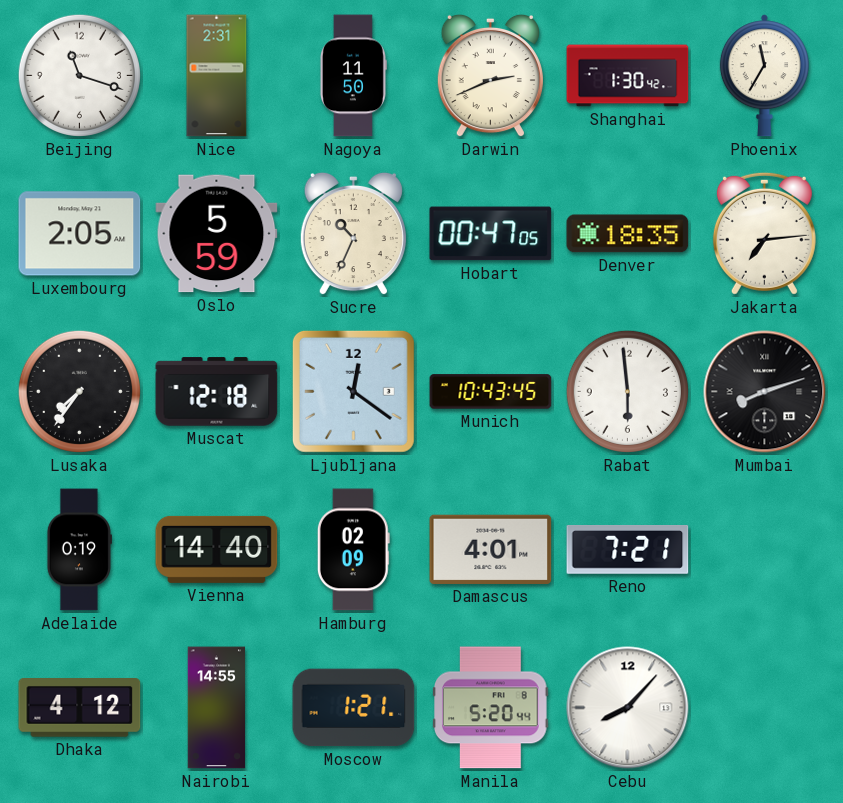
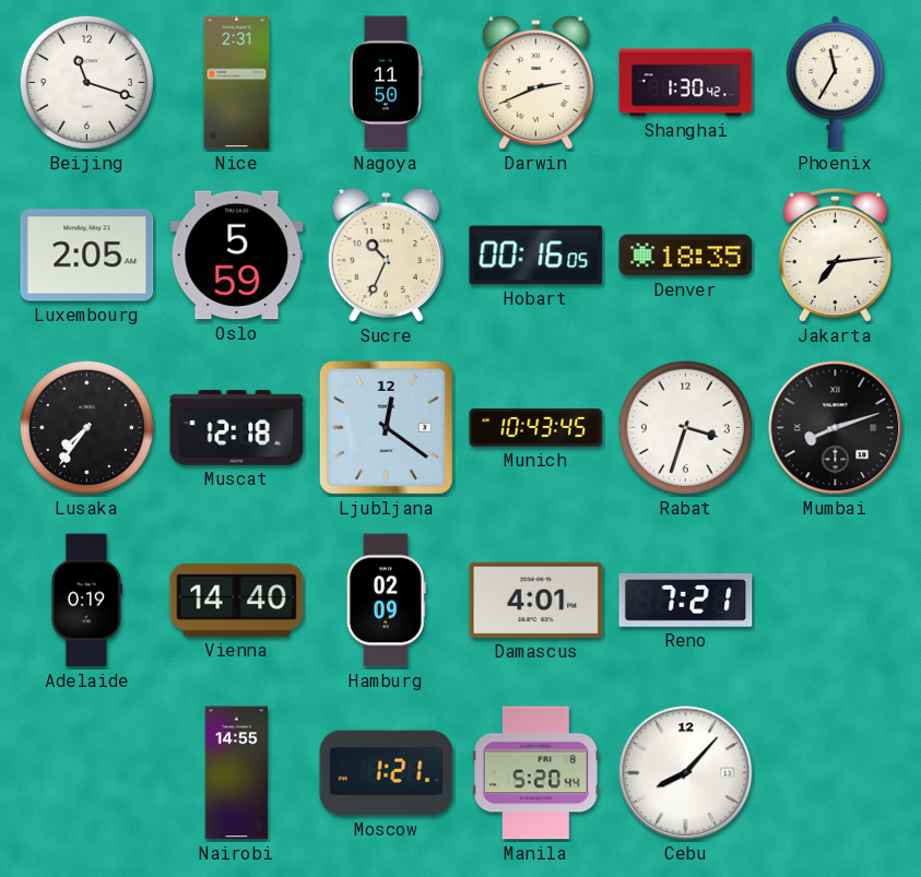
Hobart: 00:47 -> 00:16
Rabat: 5:59 -> 3:33
Dhaka: 4:12 -> none
